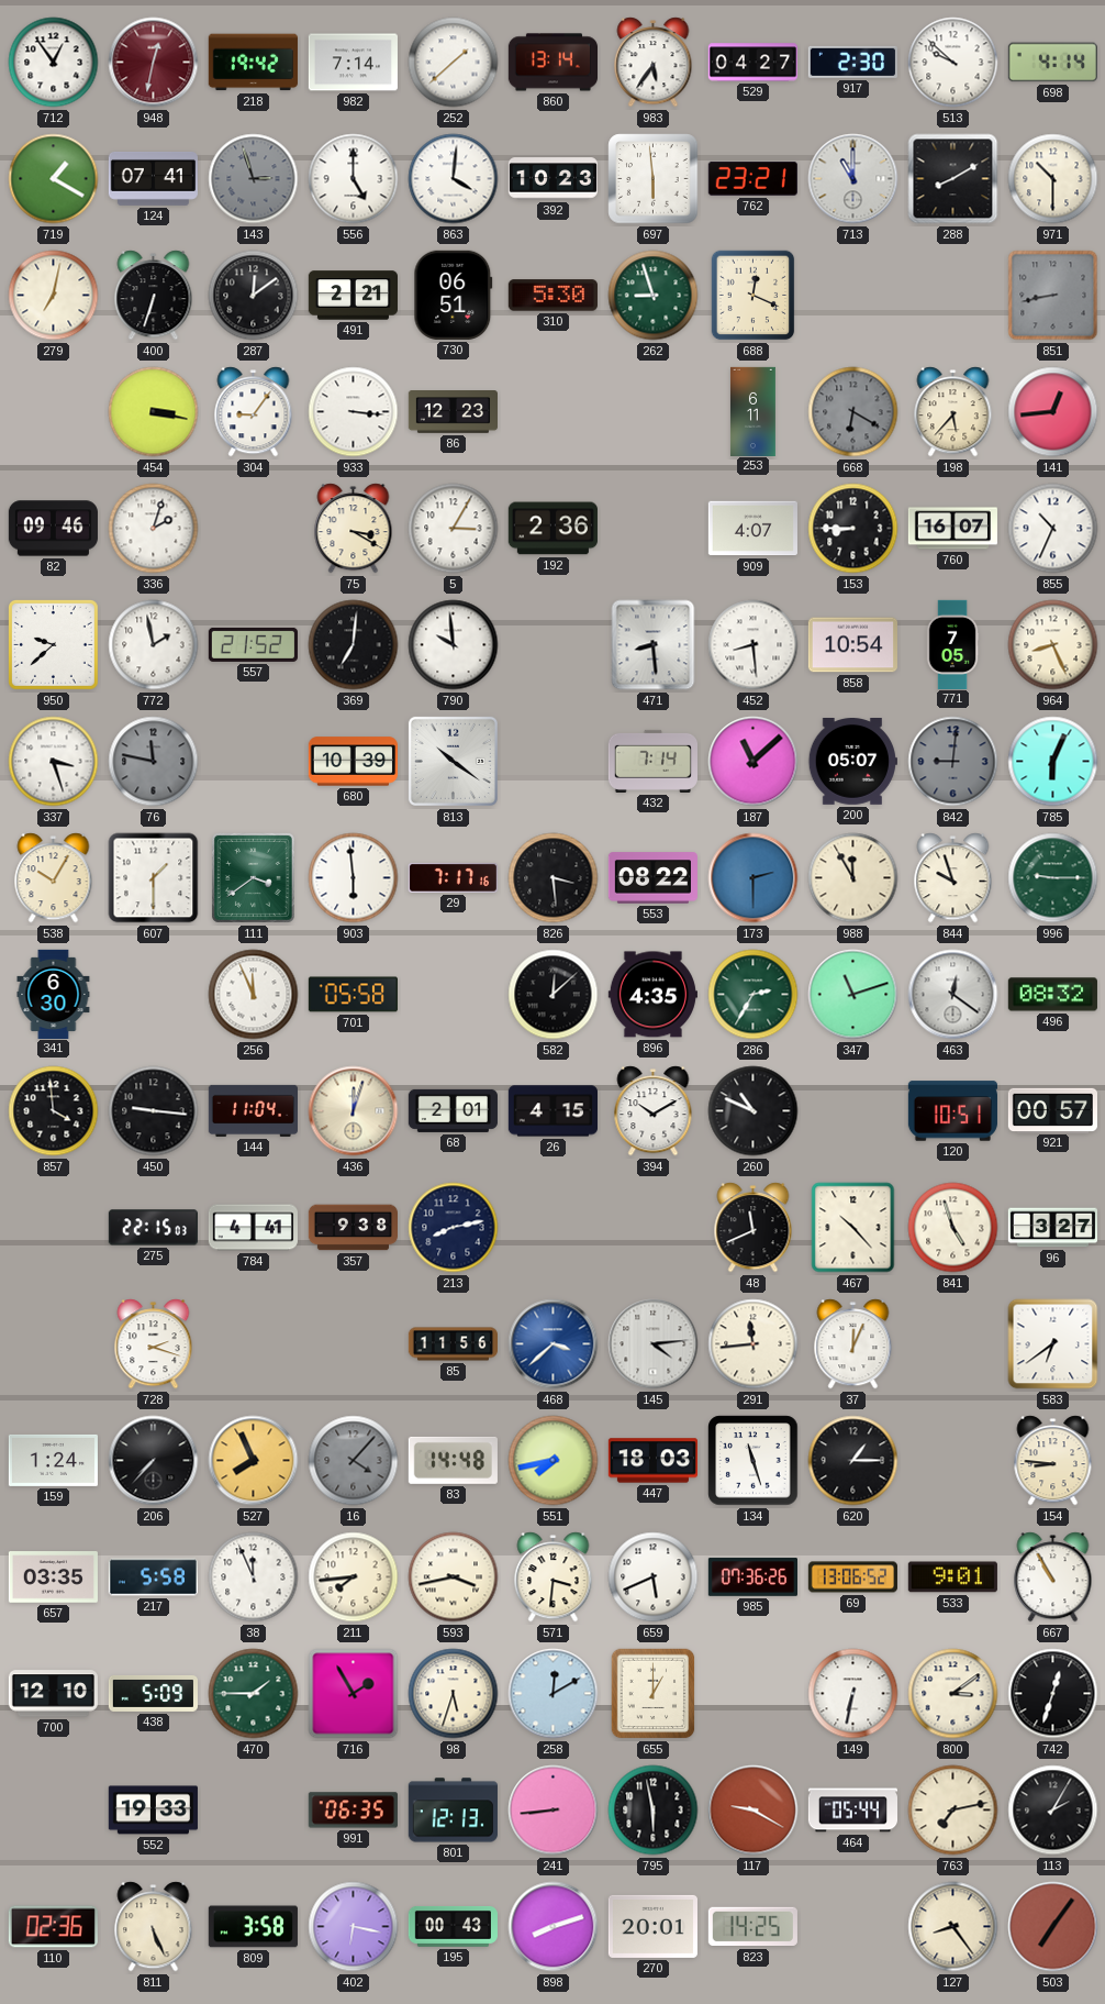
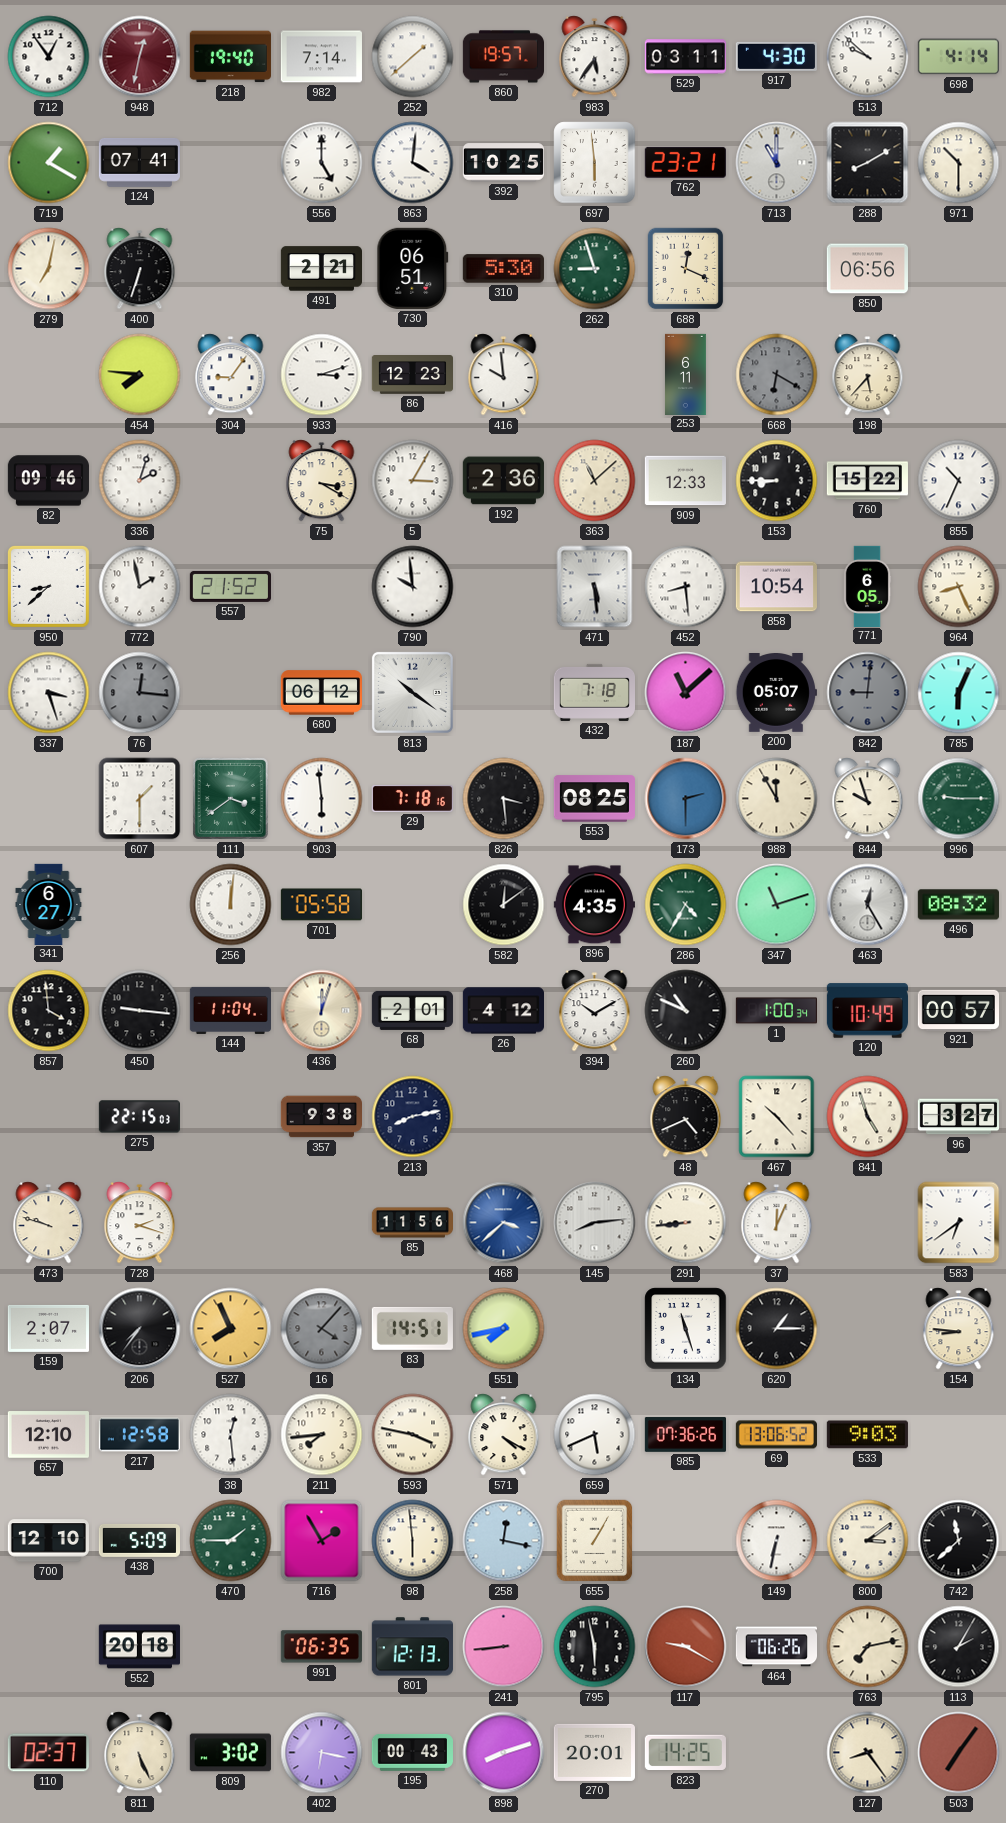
218: 19:42 -> 19:40
860: 13:14 -> 19:57
529: 04:27 -> 03:11
917: 2:30 -> 4:30
143: 2:57 -> none
392: 10:23 -> 10:25
287: 12:09 -> none
850: none -> 06:56
851: 8:43 -> none
454: 3:17 -> 7:46
933: 3:16 -> 3:12
416: none -> 9:59
141: 12:44 -> none
363: none -> 11:08
909: 4:07 -> 12:33
760: 16:07 -> 15:22
950: 9:38 -> 8:38
369: 7:01 -> none
471: 8:29 -> 5:29
771: 7:05 -> 6:05
76: 11:47 -> 12:16
680: 10:39 -> 06:12
432: 7:14 -> 7:18
538: 10:05 -> none
29: 7:17 -> 7:18
553: 08:22 -> 08:25
341: 6:30 -> 6:27
256: 11:56 -> 12:01
582: 12:08 -> 12:09
286: 2:35 -> 4:35
463: 12:21 -> 12:25
26: 4:15 -> 4:12
1: none -> 1:00
120: 10:51 -> 10:49
784: 4:41 -> none
48: 11:41 -> 4:41
473: none -> 9:48
145: 4:14 -> 8:14
291: 11:44 -> 8:44
159: 1:24 -> 2:07
206: 7:37 -> 7:36
83: 14:48 -> 14:51
447: 18:03 -> none
657: 03:35 -> 12:10
217: 5:58 -> 12:58
38: 11:56 -> 12:29
593: 3:43 -> 3:47
571: 3:31 -> 4:20
533: 9:01 -> 9:03
667: 10:55 -> none
98: 5:33 -> 5:59
258: 12:10 -> 12:17
655: 1:00 -> 1:05
742: 12:33 -> 11:38
552: 19:33 -> 20:18
464: 05:44 -> 06:26
110: 02:36 -> 02:37
809: 3:58 -> 3:02
